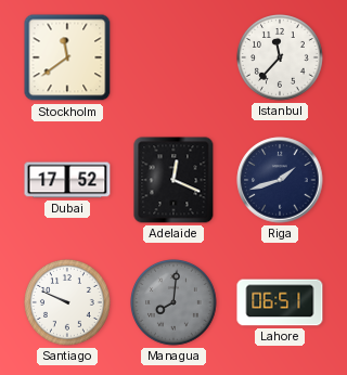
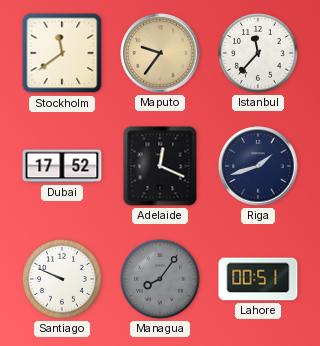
Maputo: none -> 9:36
Managua: 8:01 -> 8:06
Lahore: 06:51 -> 00:51
